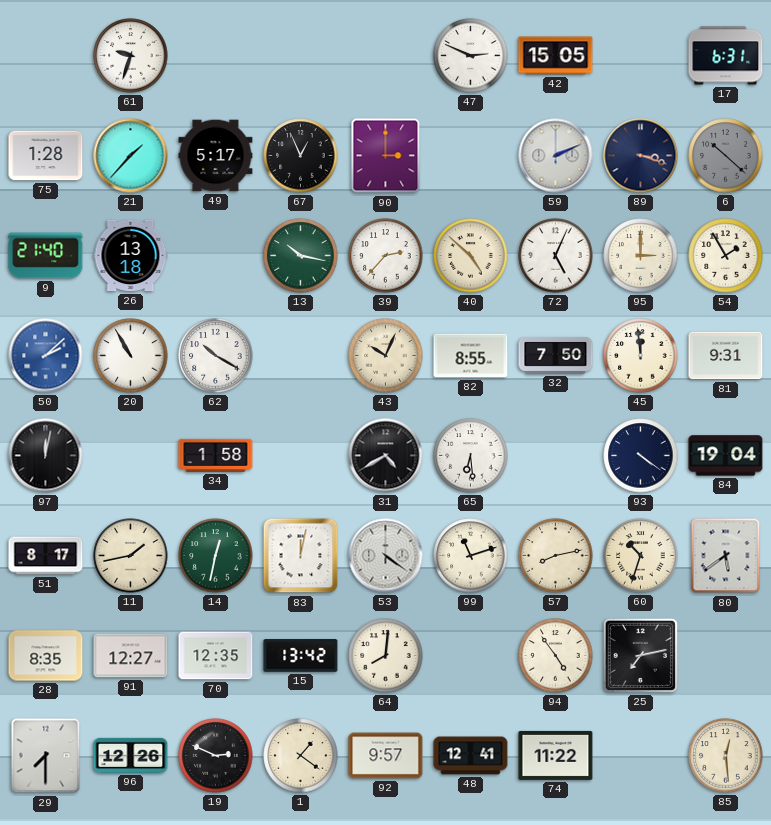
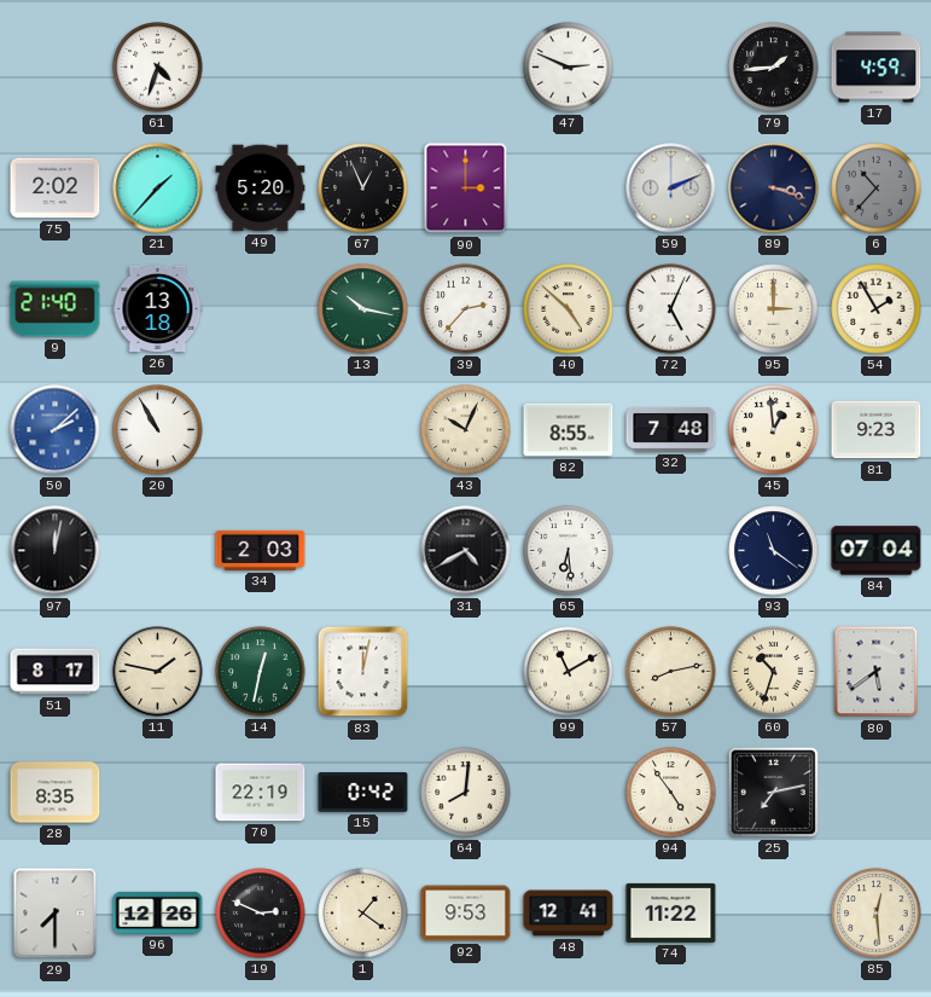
61: 9:33 -> 4:33
42: 15:05 -> none
79: none -> 1:44
17: 6:31 -> 4:59
75: 1:28 -> 2:02
49: 5:17 -> 5:20
6: 10:22 -> 10:37
62: 10:20 -> none
32: 7:50 -> 7:48
45: 11:59 -> 12:59
81: 9:31 -> 9:23
34: 1:58 -> 2:03
93: 4:21 -> 11:21
84: 19:04 -> 07:04
11: 1:43 -> 1:47
53: 4:21 -> none
99: 11:12 -> 11:10
91: 12:27 -> none
70: 12:35 -> 22:19
15: 13:42 -> 0:42
92: 9:57 -> 9:53
